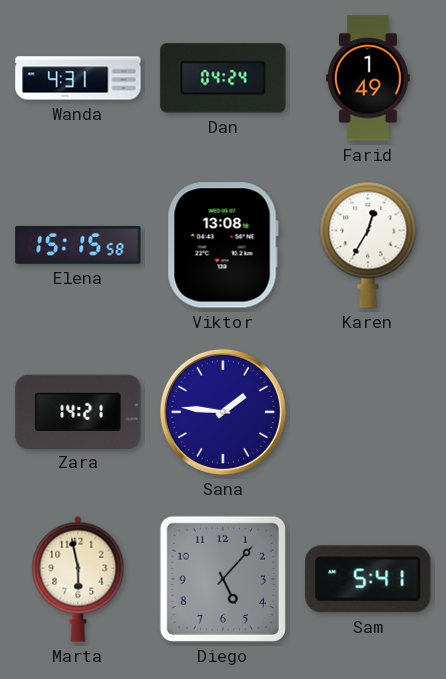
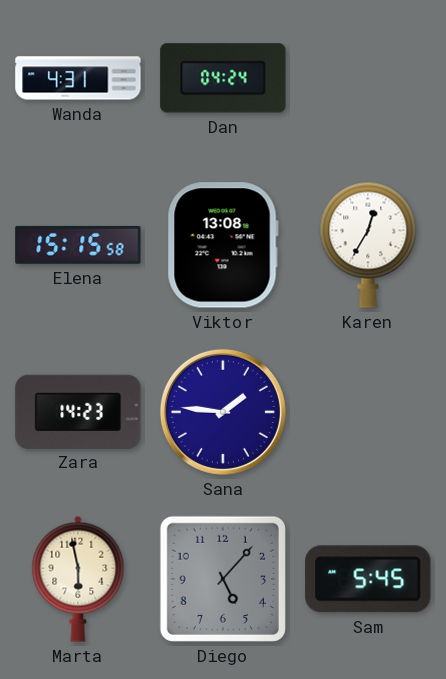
Farid: 1:49 -> none
Zara: 14:21 -> 14:23
Sam: 5:41 -> 5:45
